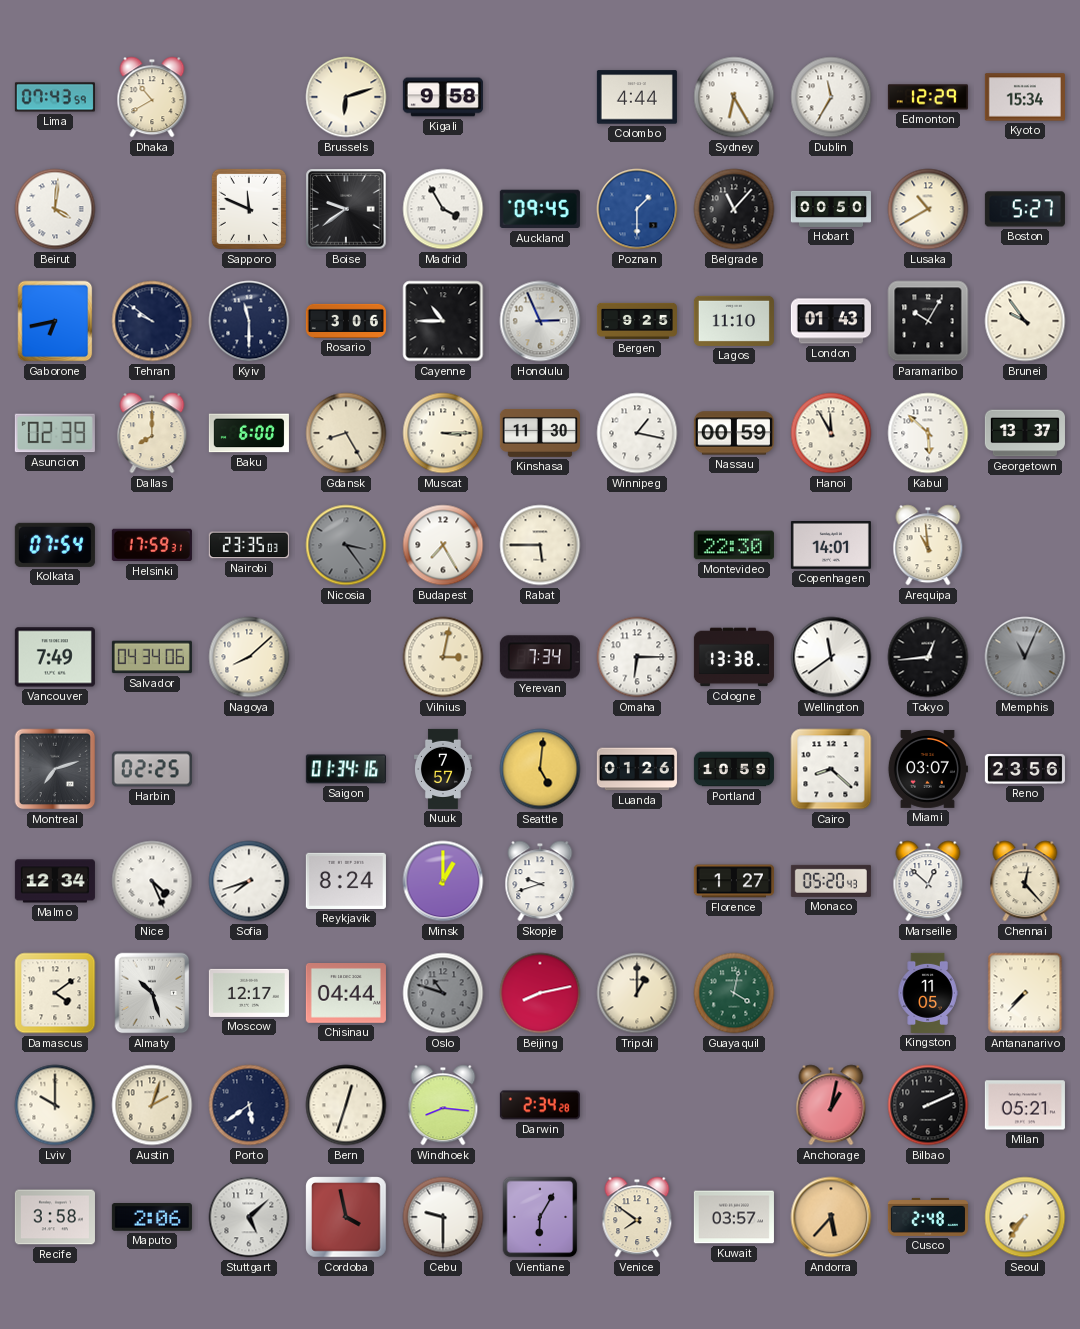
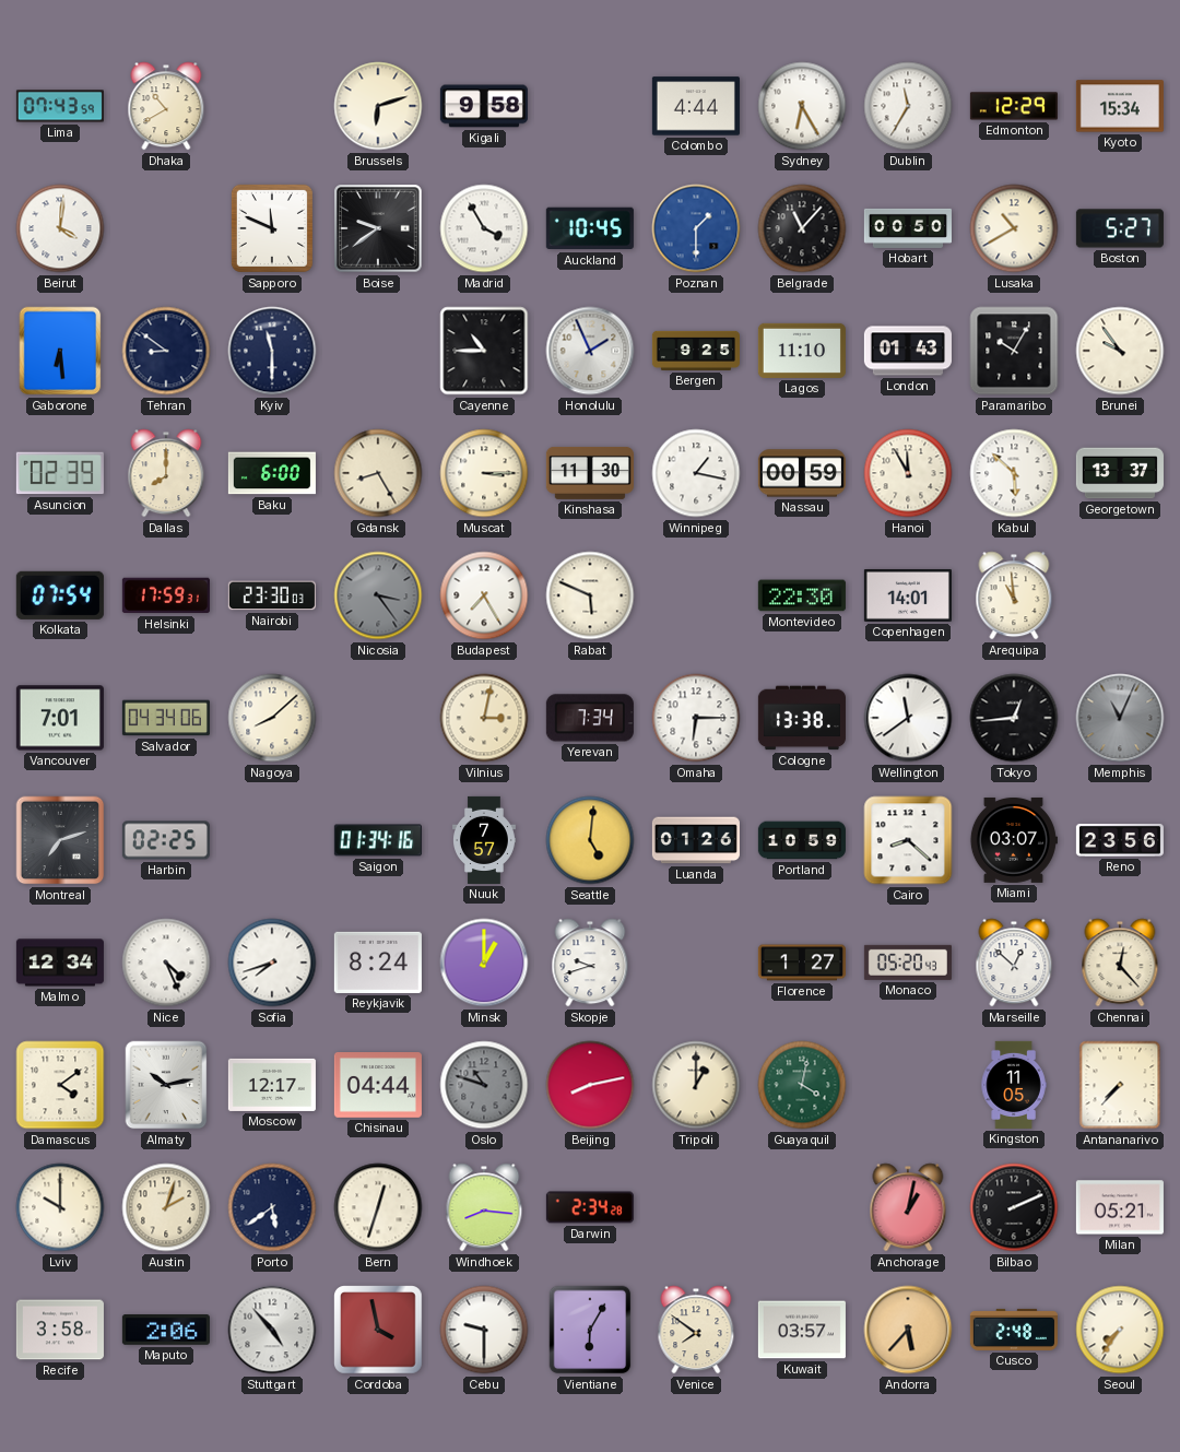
Auckland: 09:45 -> 10:45
Gaborone: 6:43 -> 6:29
Tehran: 9:51 -> 8:51
Rosario: 3:06 -> none
Honolulu: 2:56 -> 1:56
Nairobi: 23:35 -> 23:30
Rabat: 5:45 -> 5:49
Vancouver: 7:49 -> 7:01
Almaty: 10:27 -> 10:13
Stuttgart: 5:08 -> 4:53
